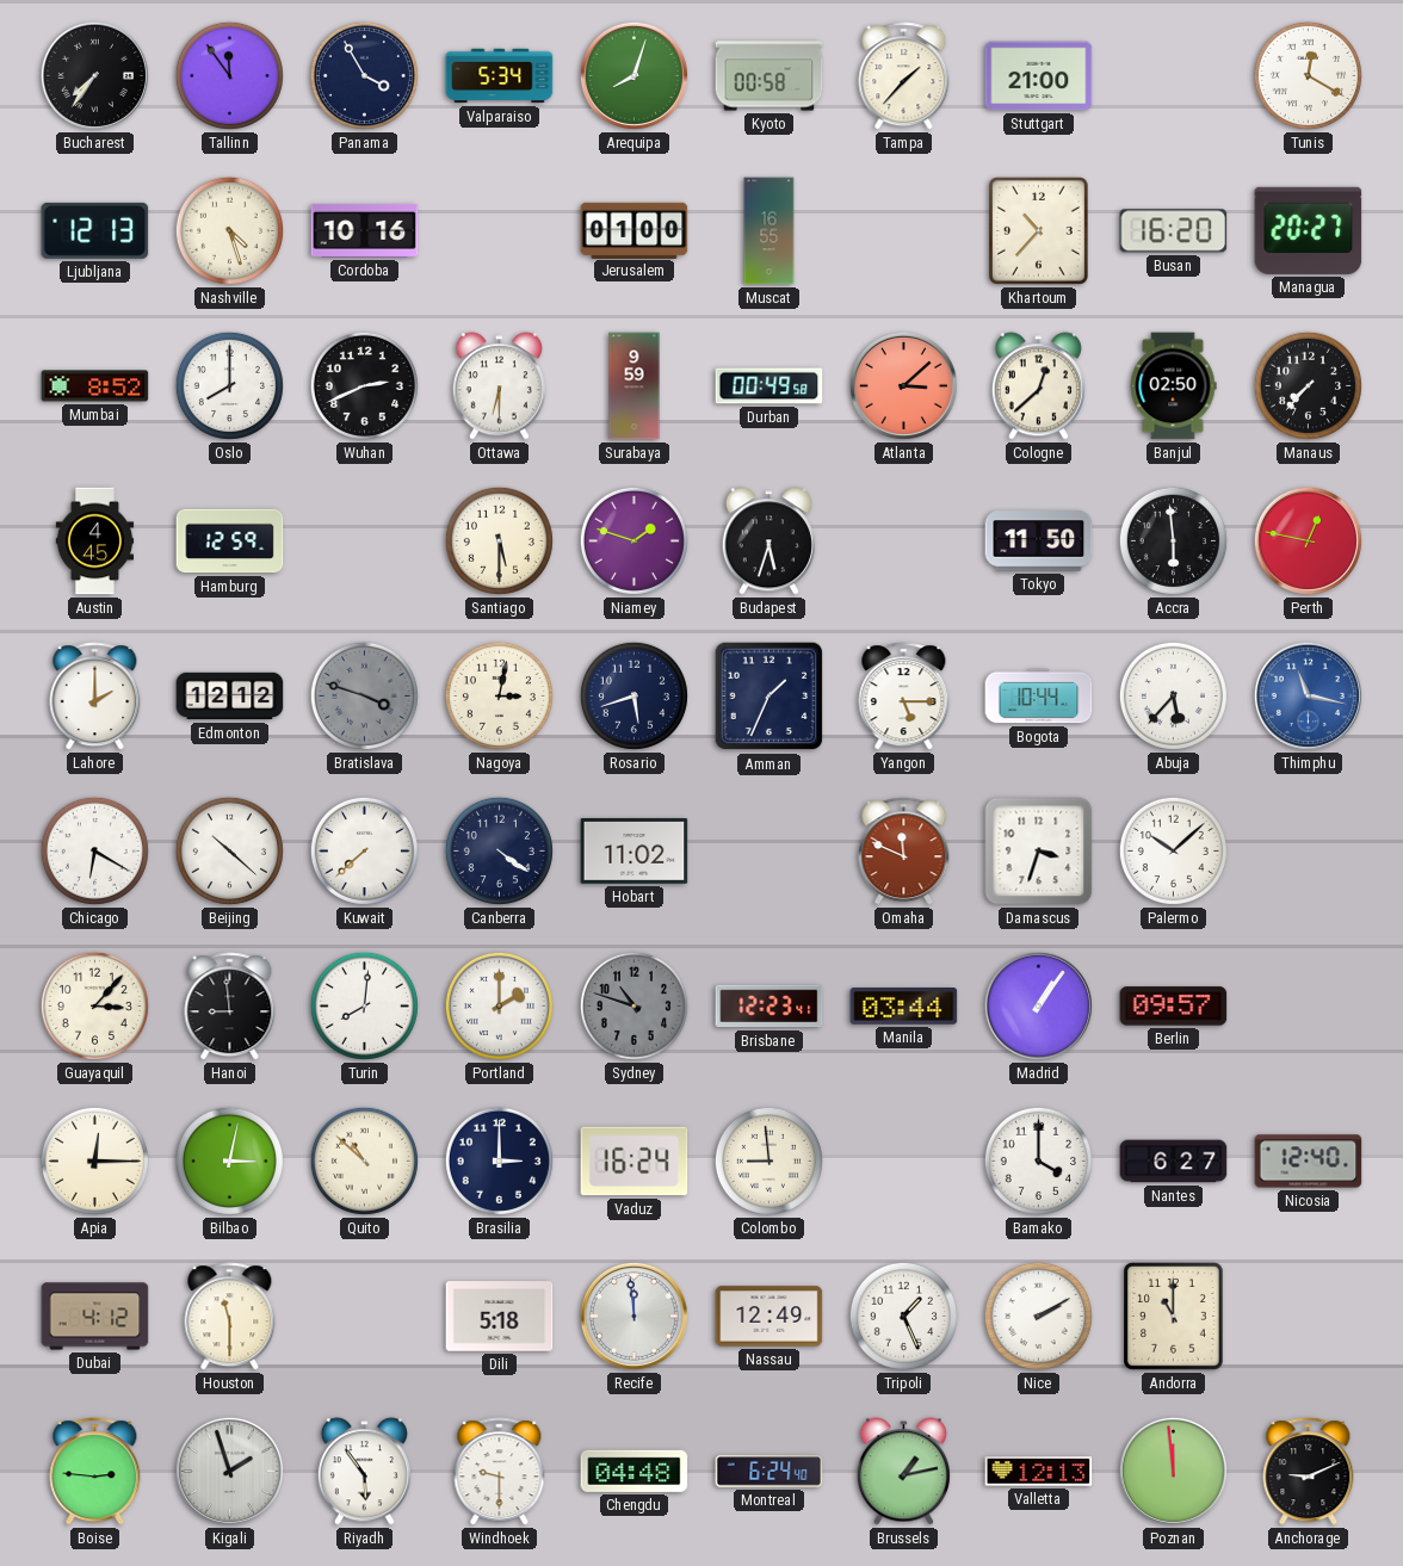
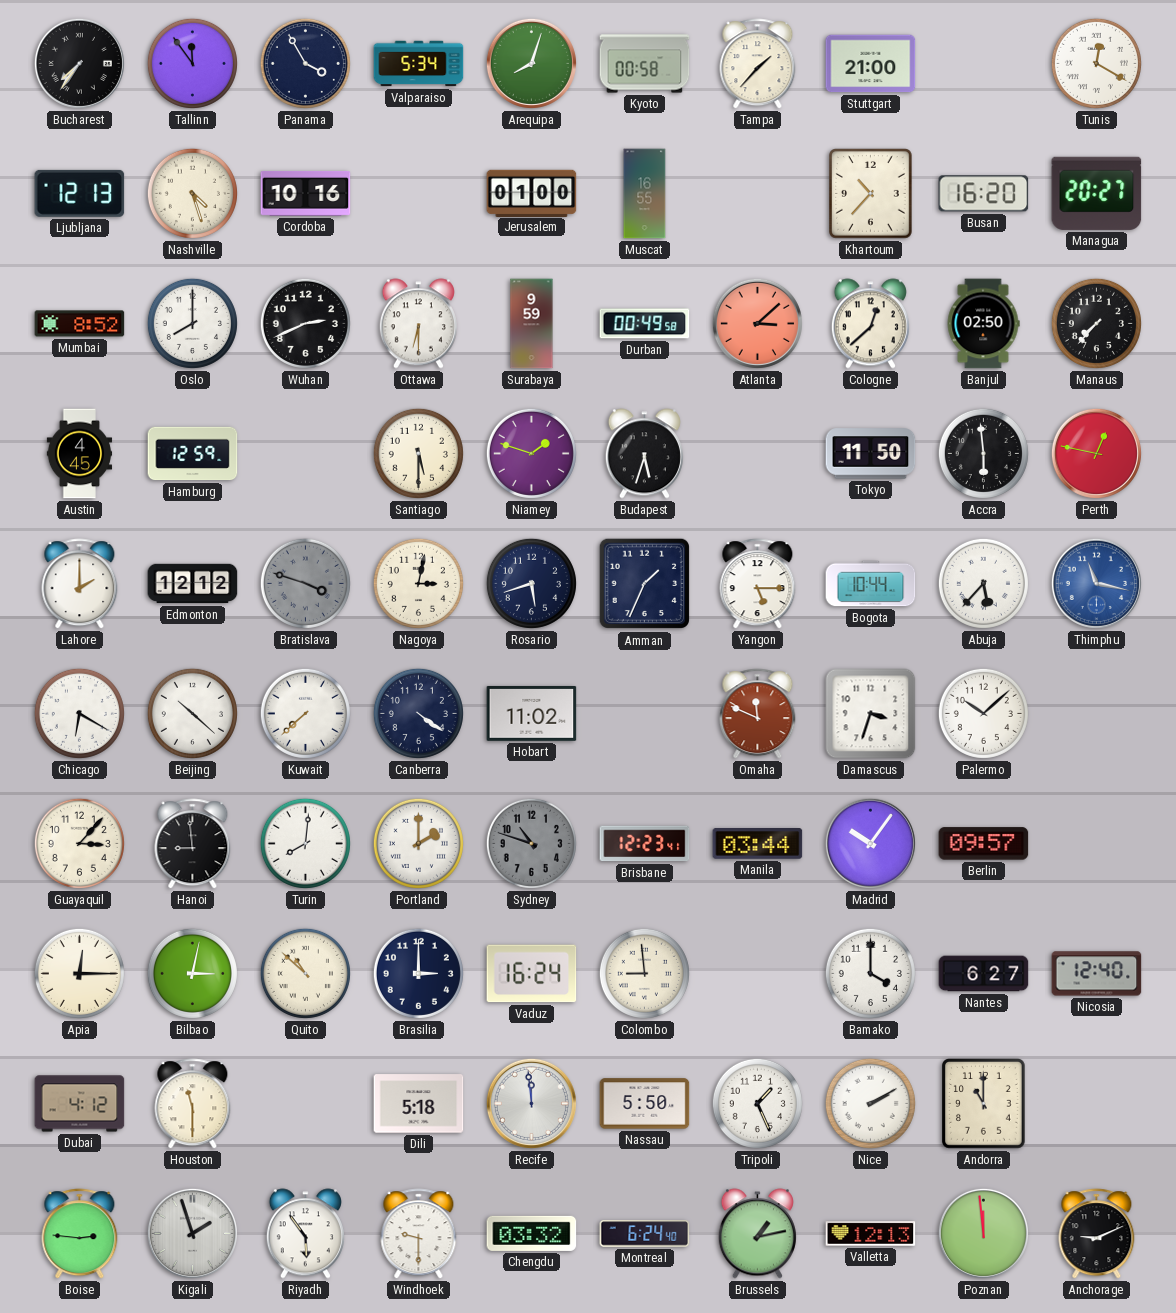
Madrid: 1:06 -> 10:06
Nassau: 12:49 -> 5:50
Chengdu: 04:48 -> 03:32
